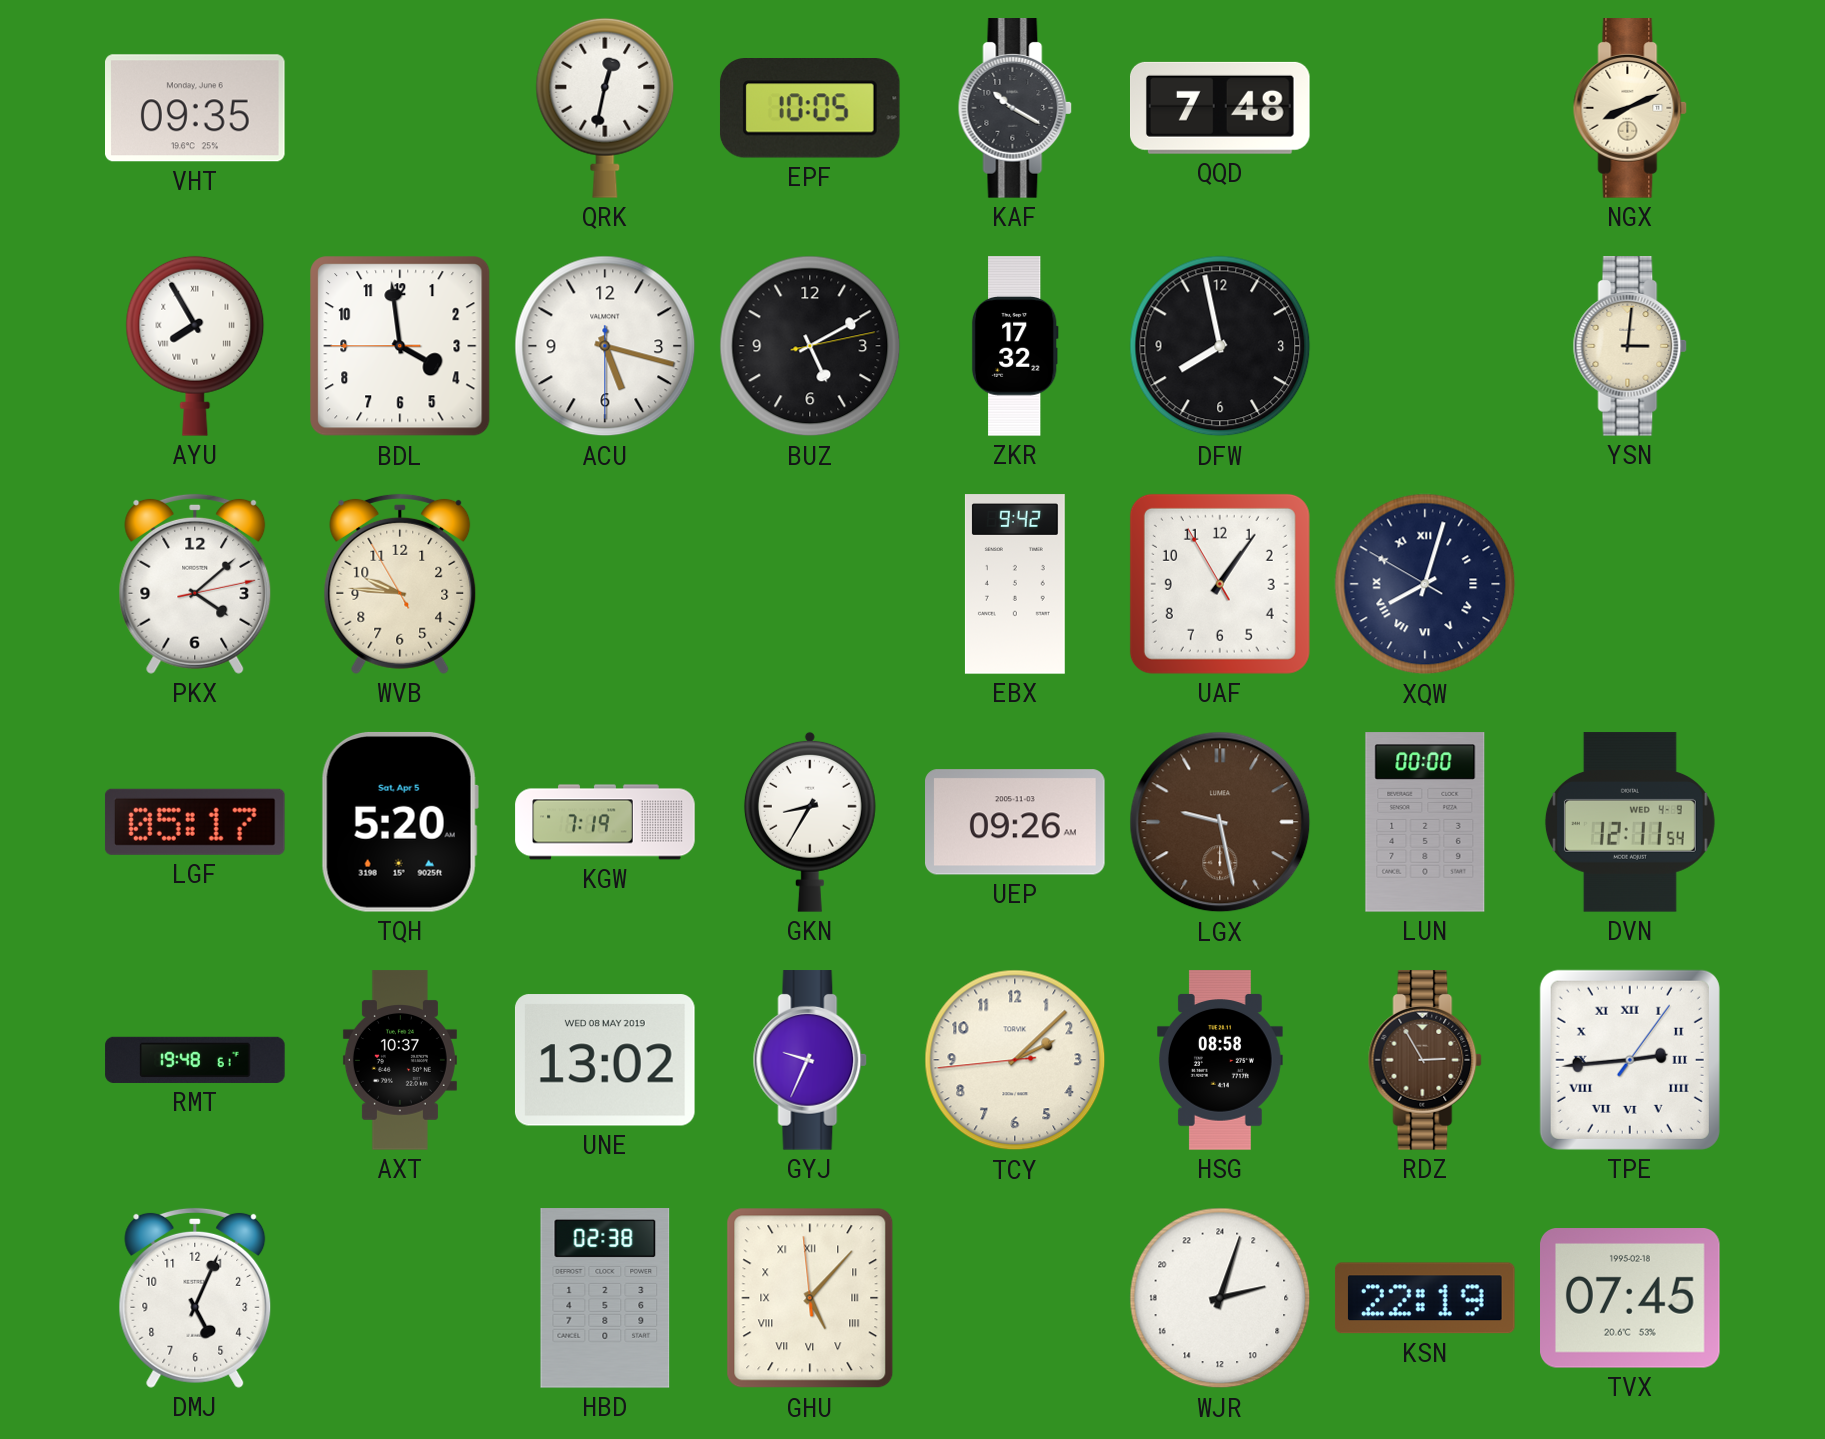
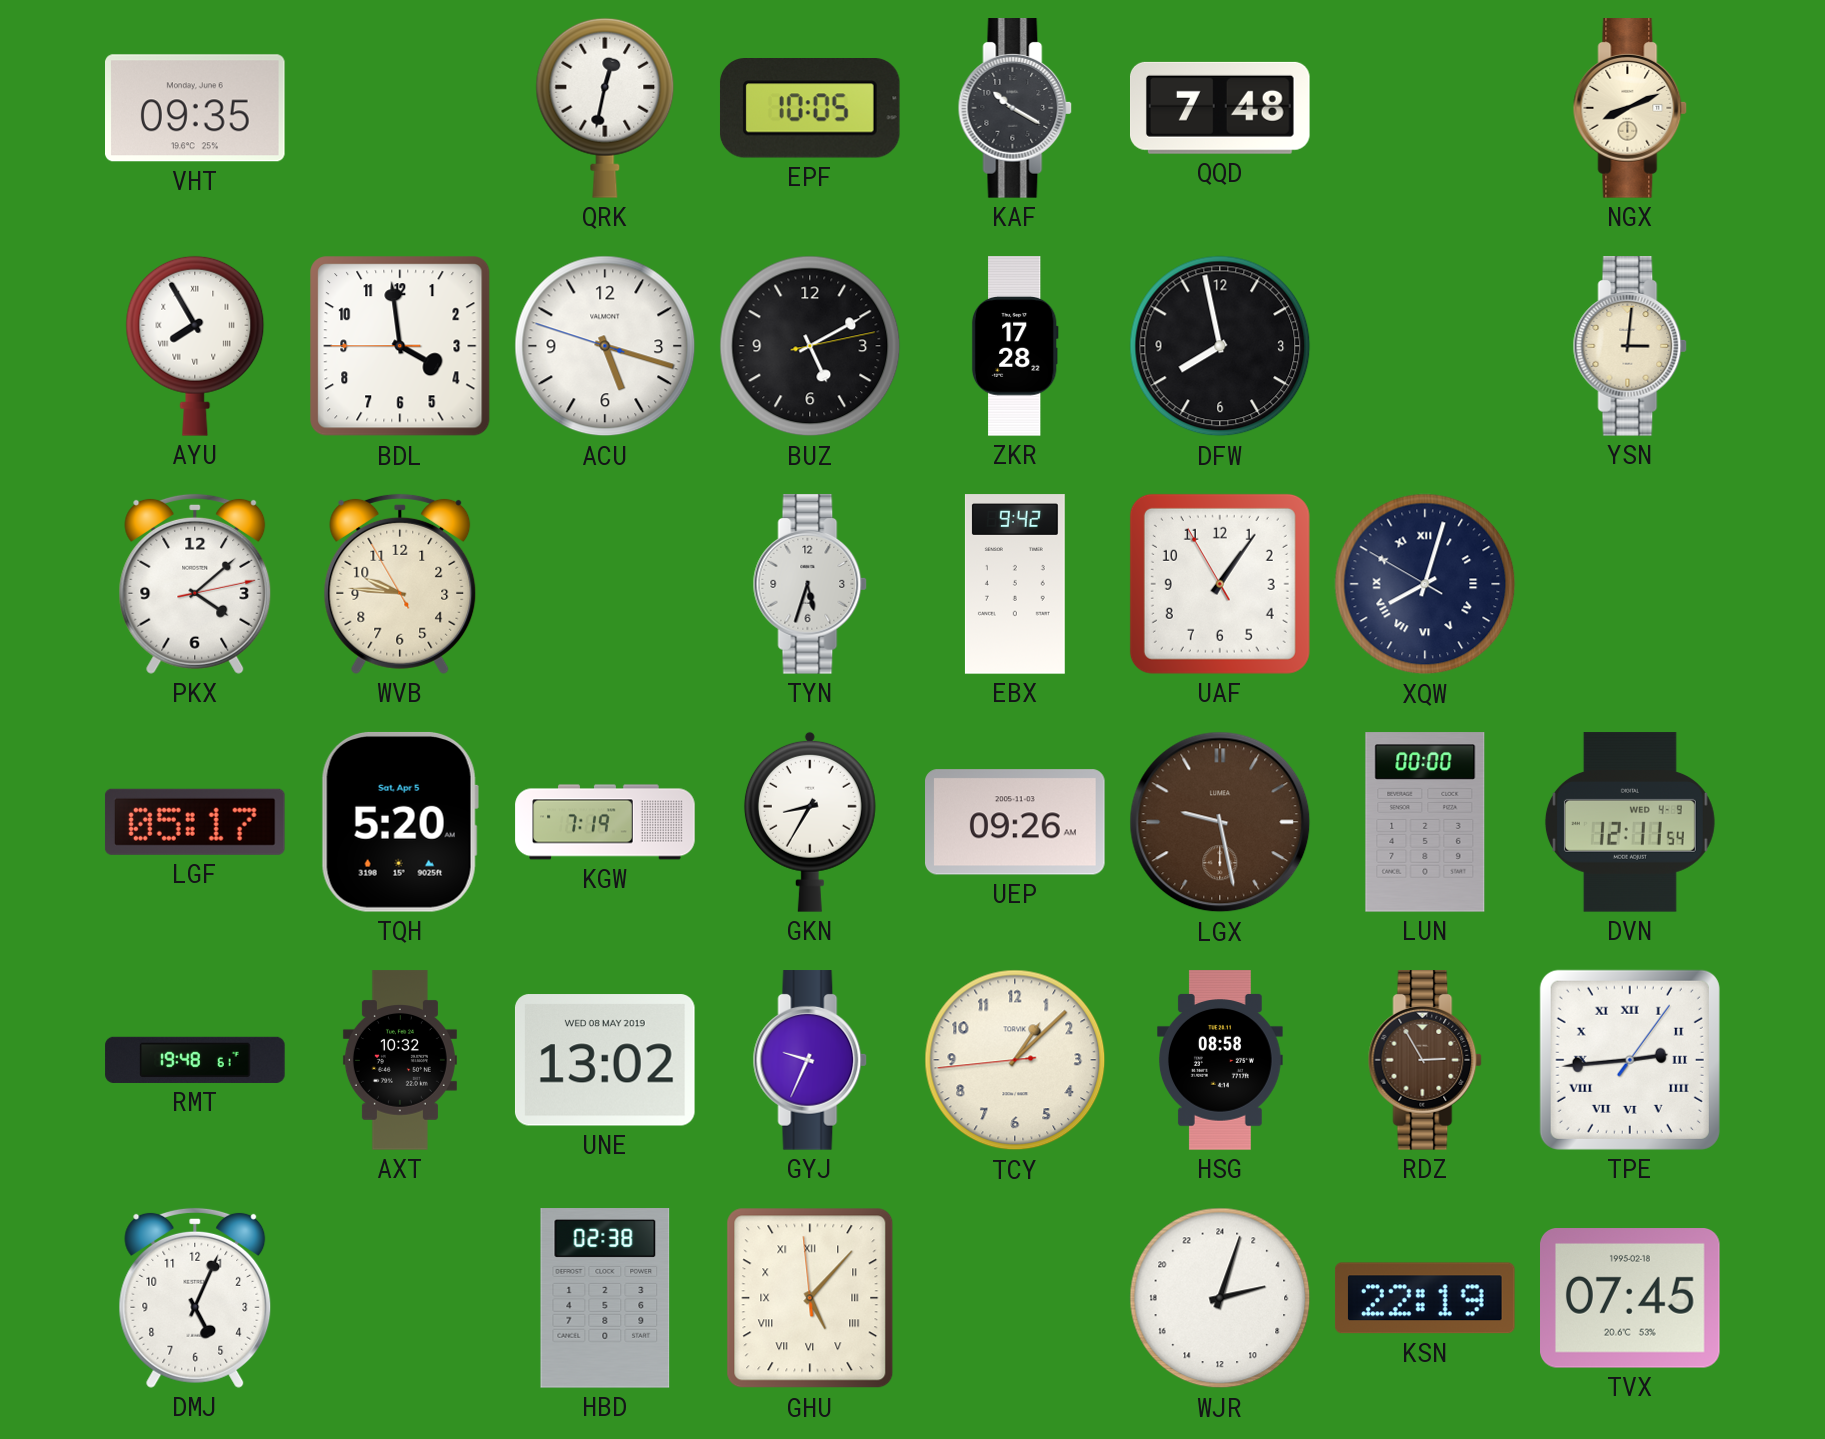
ACU: 5:17:30 -> 5:17:48
ZKR: 17:32 -> 17:28
TYN: none -> 5:33
AXT: 10:37 -> 10:32
TCY: 2:07 -> 1:07
